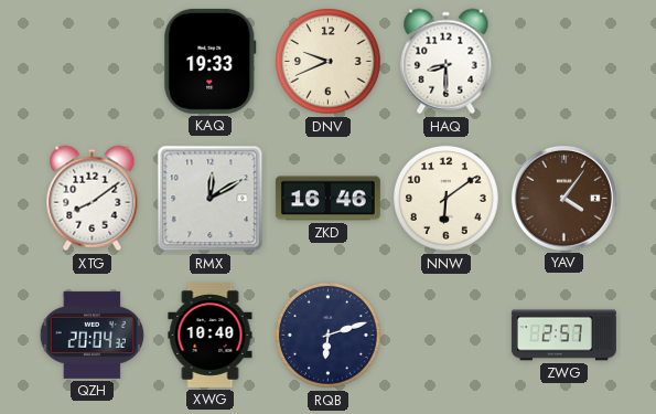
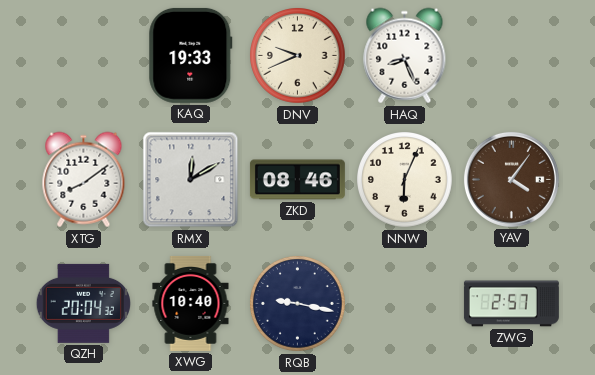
HAQ: 8:30 -> 8:26
ZKD: 16:46 -> 08:46
NNW: 6:09 -> 6:04
RQB: 6:12 -> 9:17
